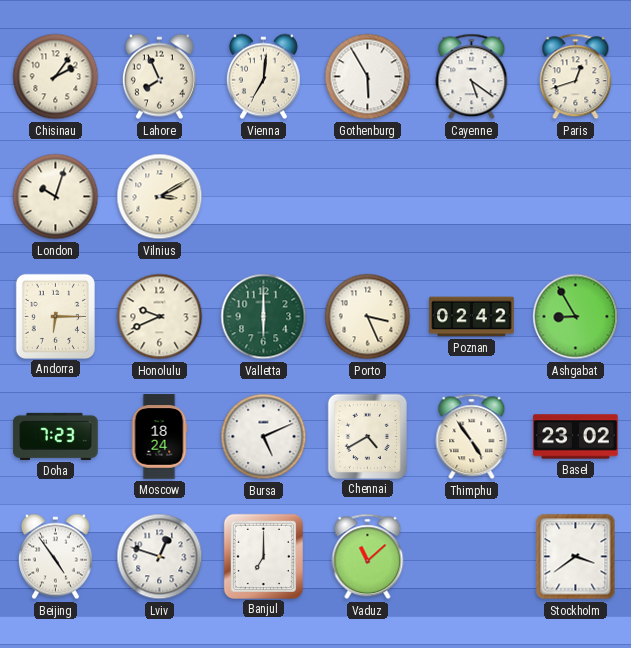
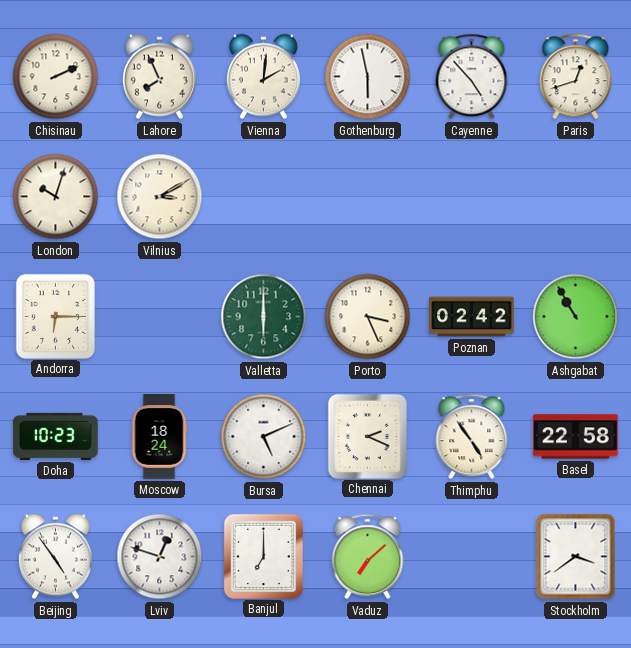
Chisinau: 2:06 -> 2:11
Vienna: 7:01 -> 2:01
Gothenburg: 5:55 -> 5:58
Cayenne: 5:21 -> 4:53
Honolulu: 9:41 -> none
Ashgabat: 8:55 -> 10:55
Doha: 7:23 -> 10:23
Chennai: 4:40 -> 2:19
Basel: 23:02 -> 22:58
Vaduz: 11:08 -> 7:08
